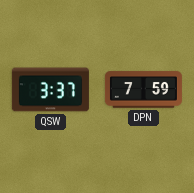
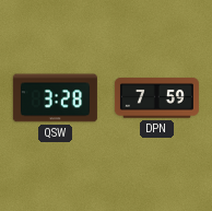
QSW: 3:37 -> 3:28
